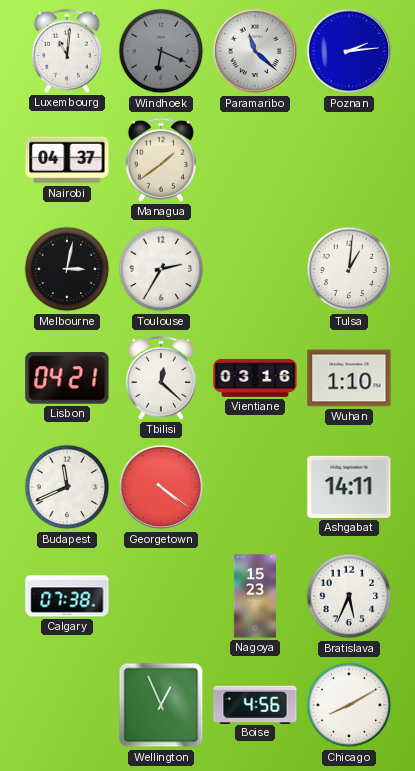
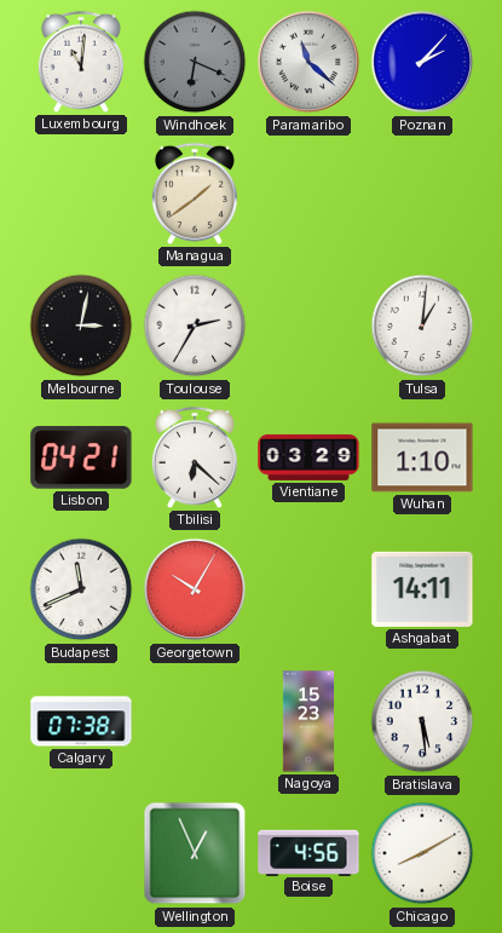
Poznan: 2:14 -> 2:07
Nairobi: 04:37 -> none
Tbilisi: 12:22 -> 6:22
Vientiane: 03:16 -> 03:29
Georgetown: 4:21 -> 10:05
Bratislava: 5:34 -> 5:29
